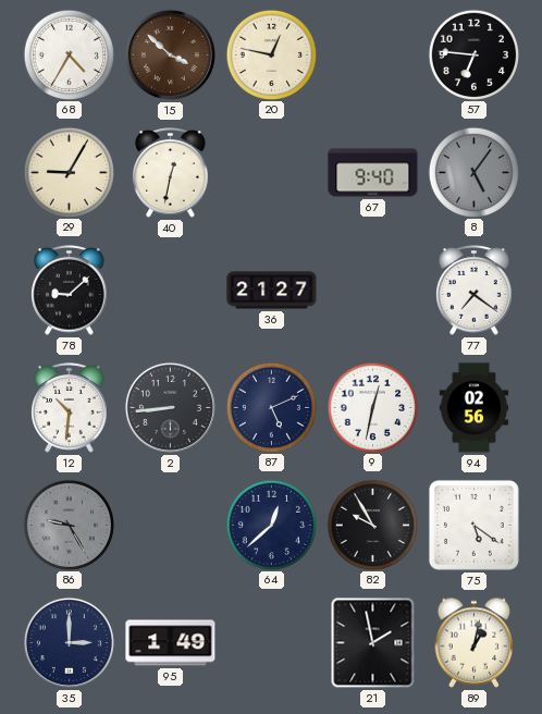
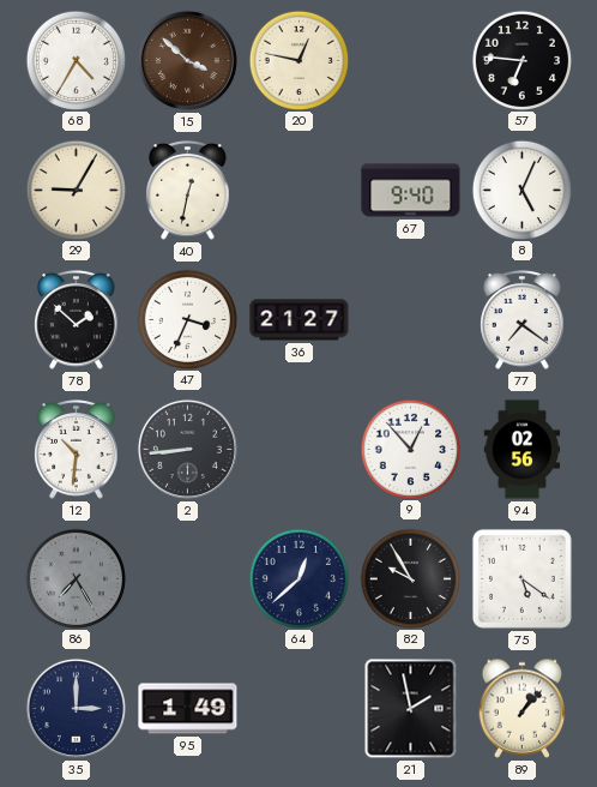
8: 5:06 -> 5:04
8 dial: grey -> white
78: 9:08 -> 1:52
47: none -> 3:34
87: 5:11 -> none
9: 12:32 -> 12:53
86: 9:25 -> 7:25
89: 1:02 -> 1:07
